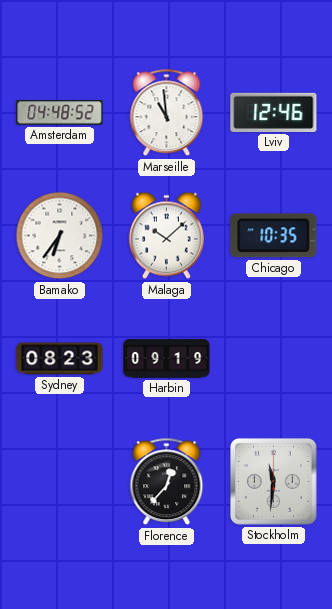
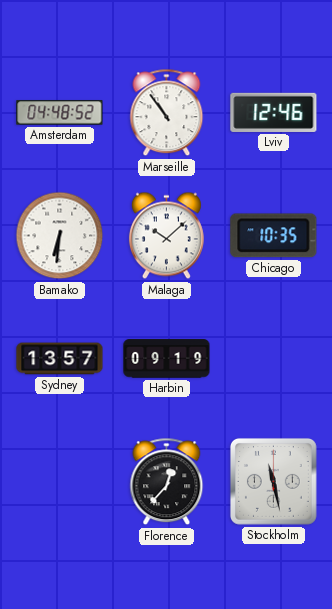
Marseille: 10:59 -> 10:54
Bamako: 6:36 -> 6:31
Sydney: 08:23 -> 13:57
Stockholm: 11:31 -> 11:28
